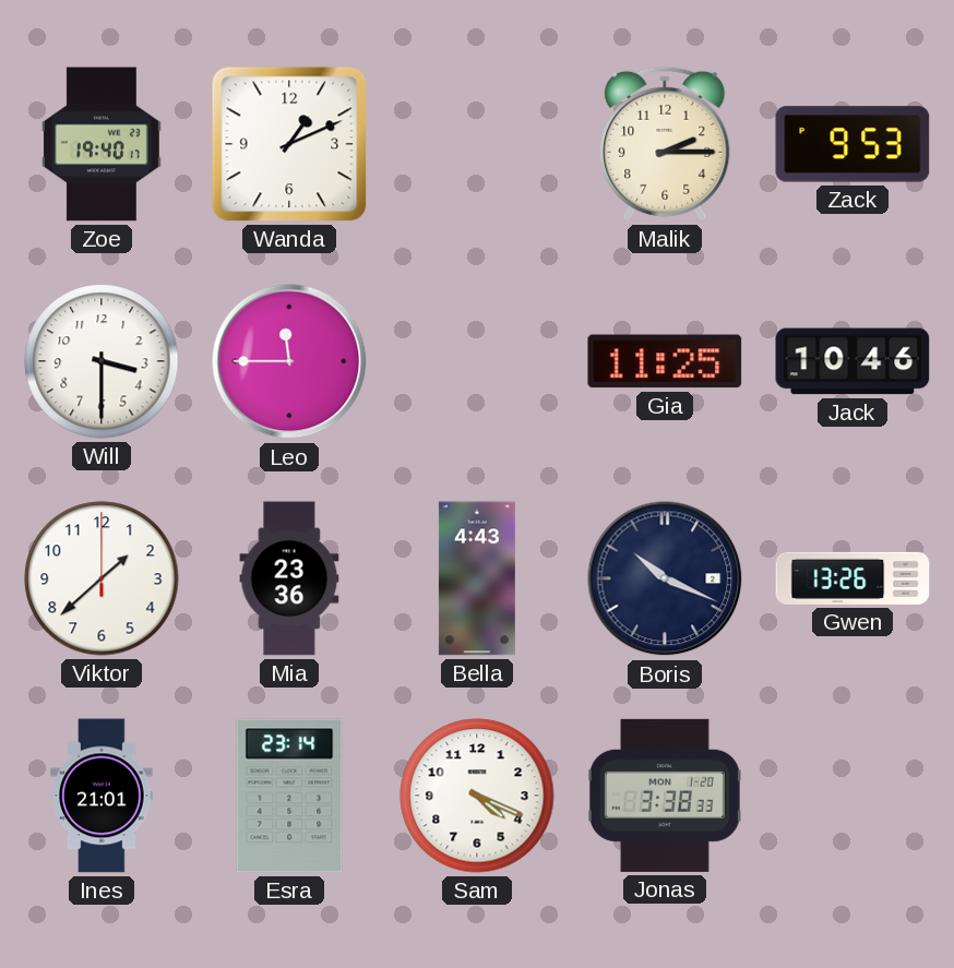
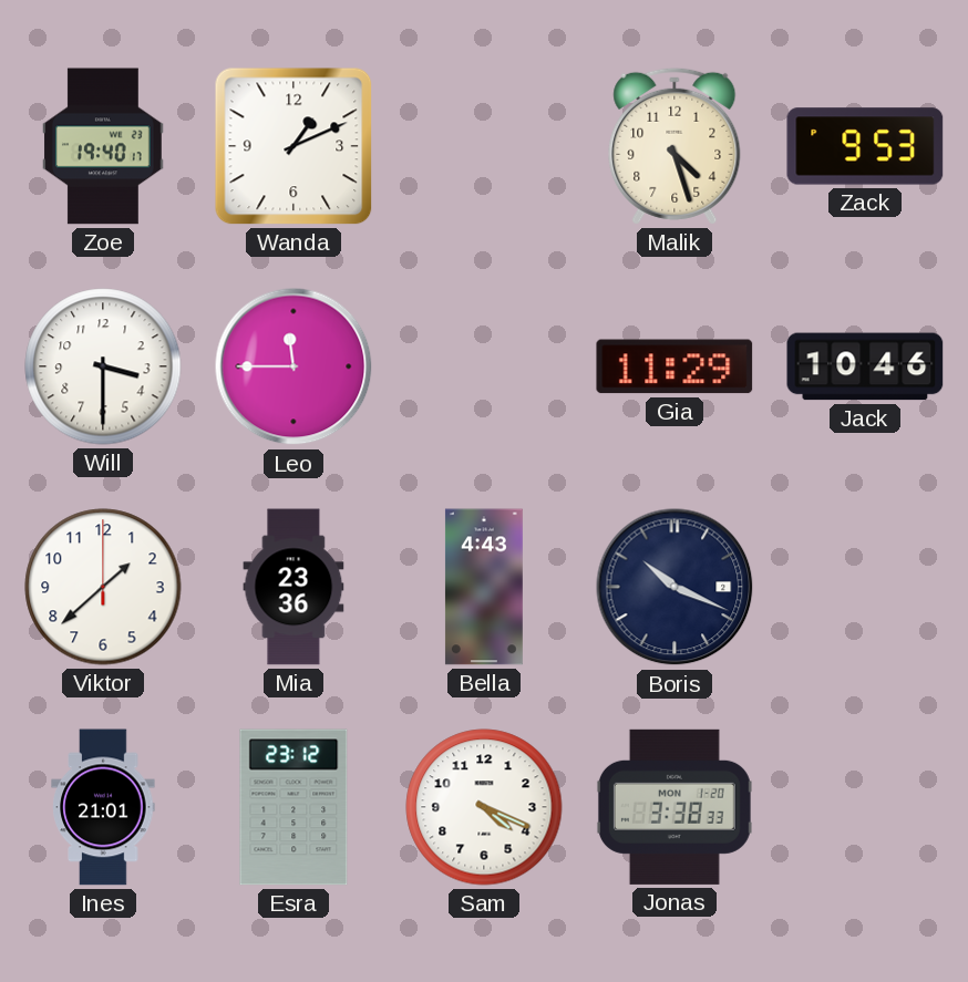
Malik: 2:15 -> 4:27
Gia: 11:25 -> 11:29
Gwen: 13:26 -> none
Esra: 23:14 -> 23:12
